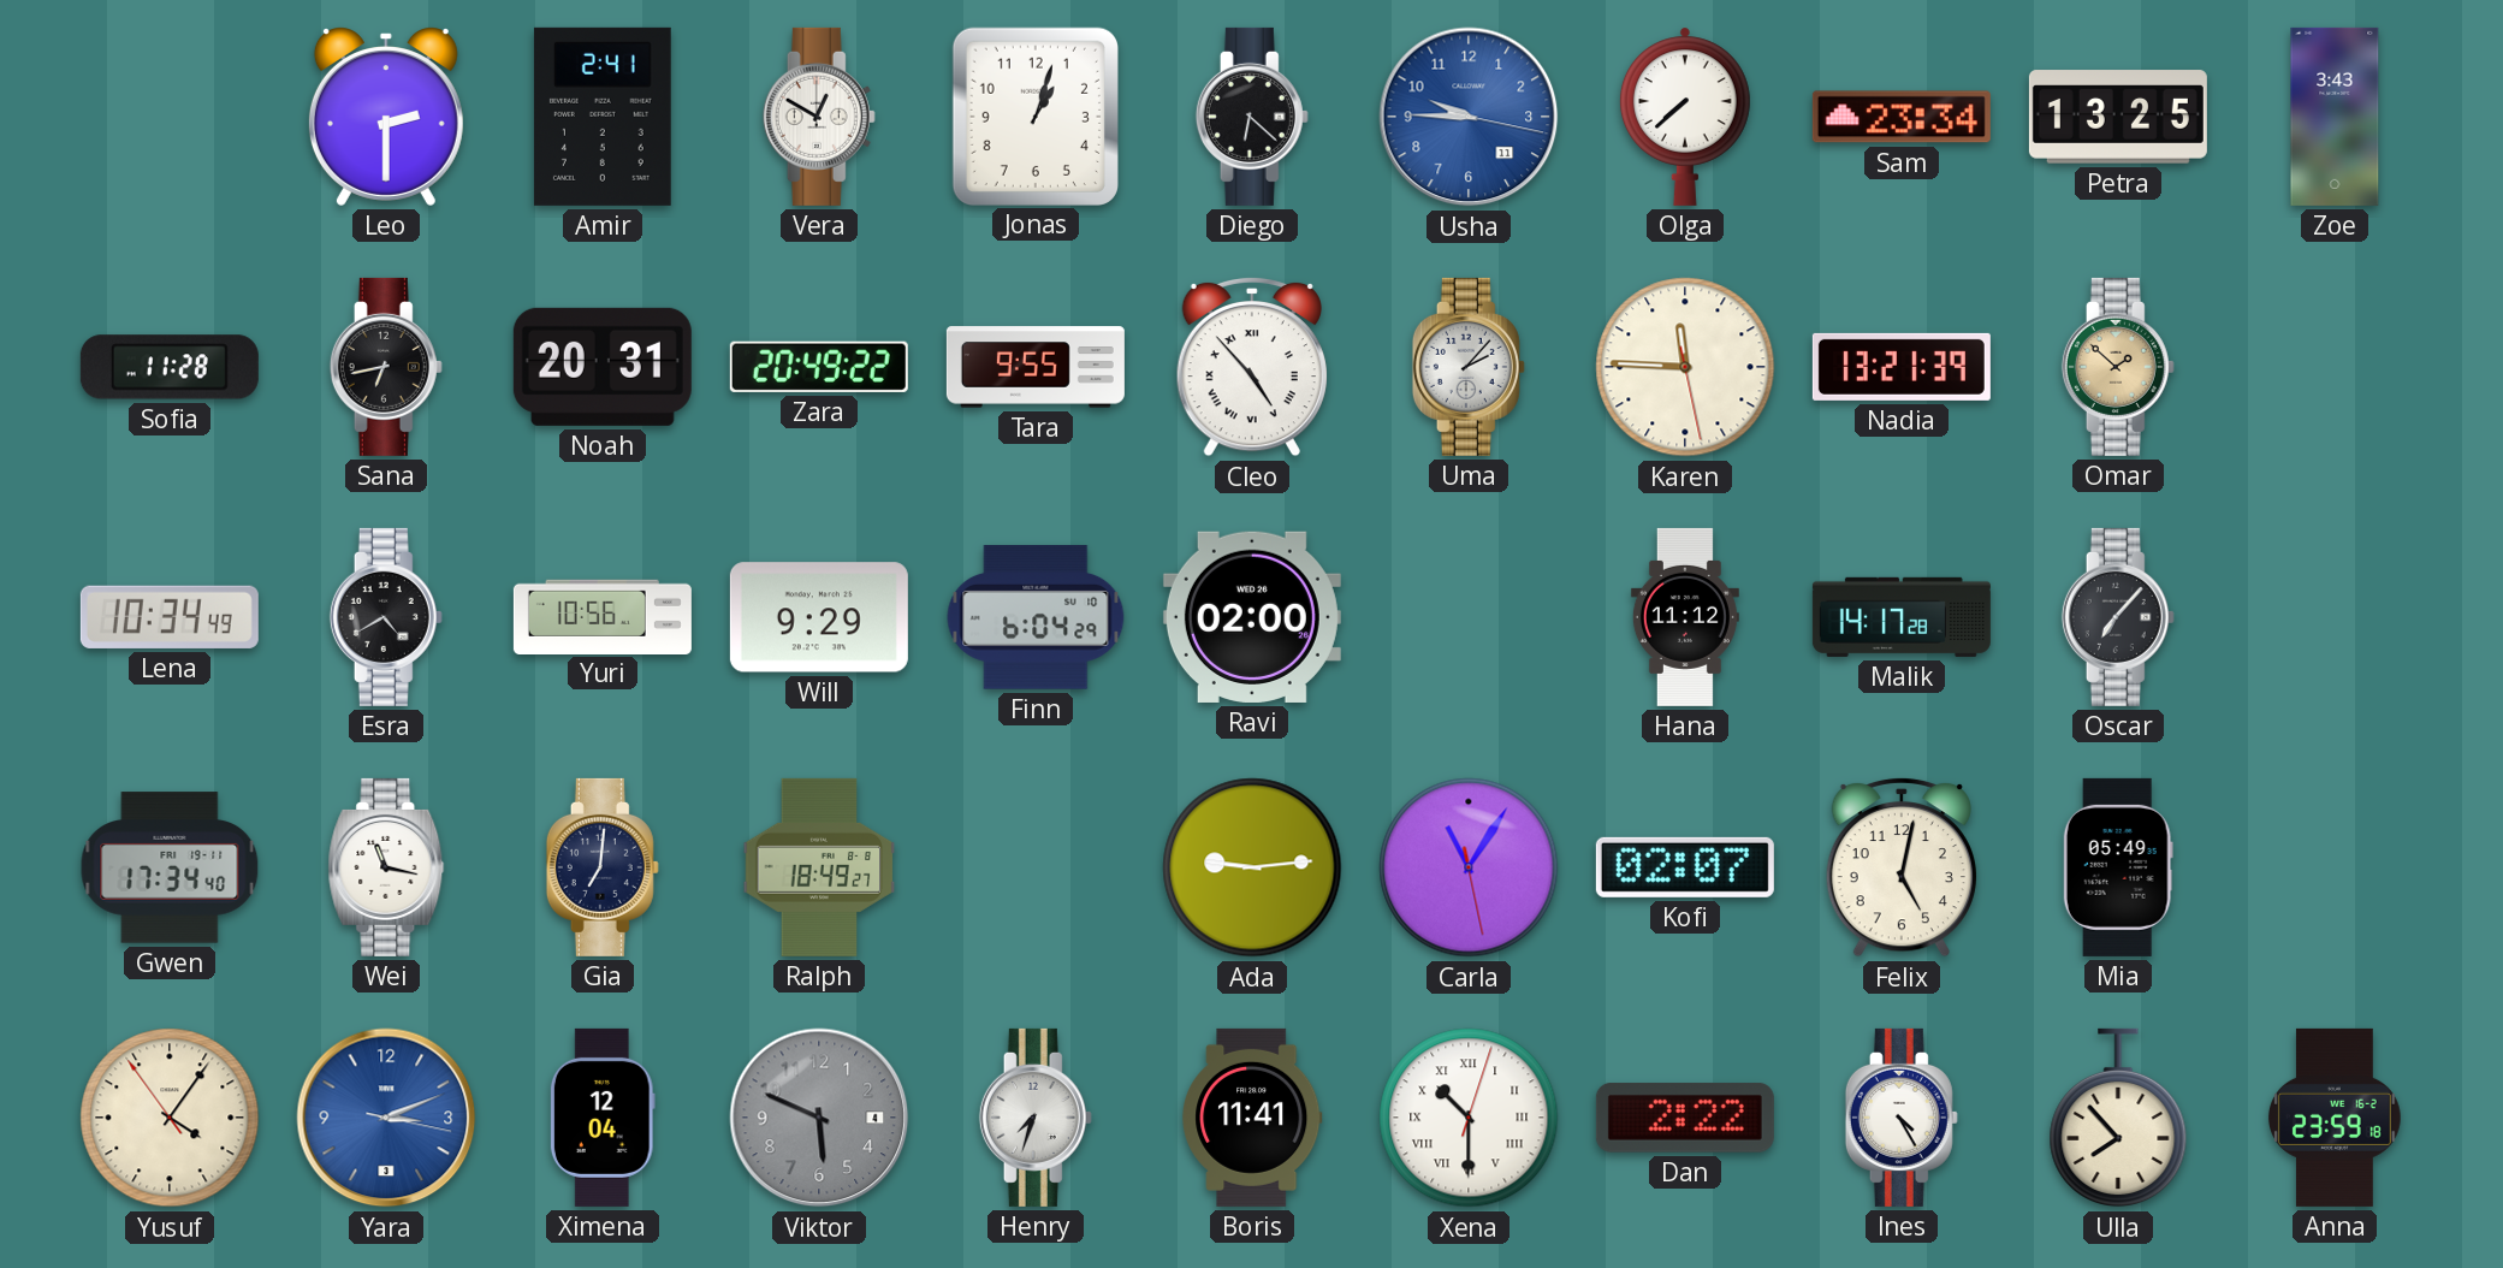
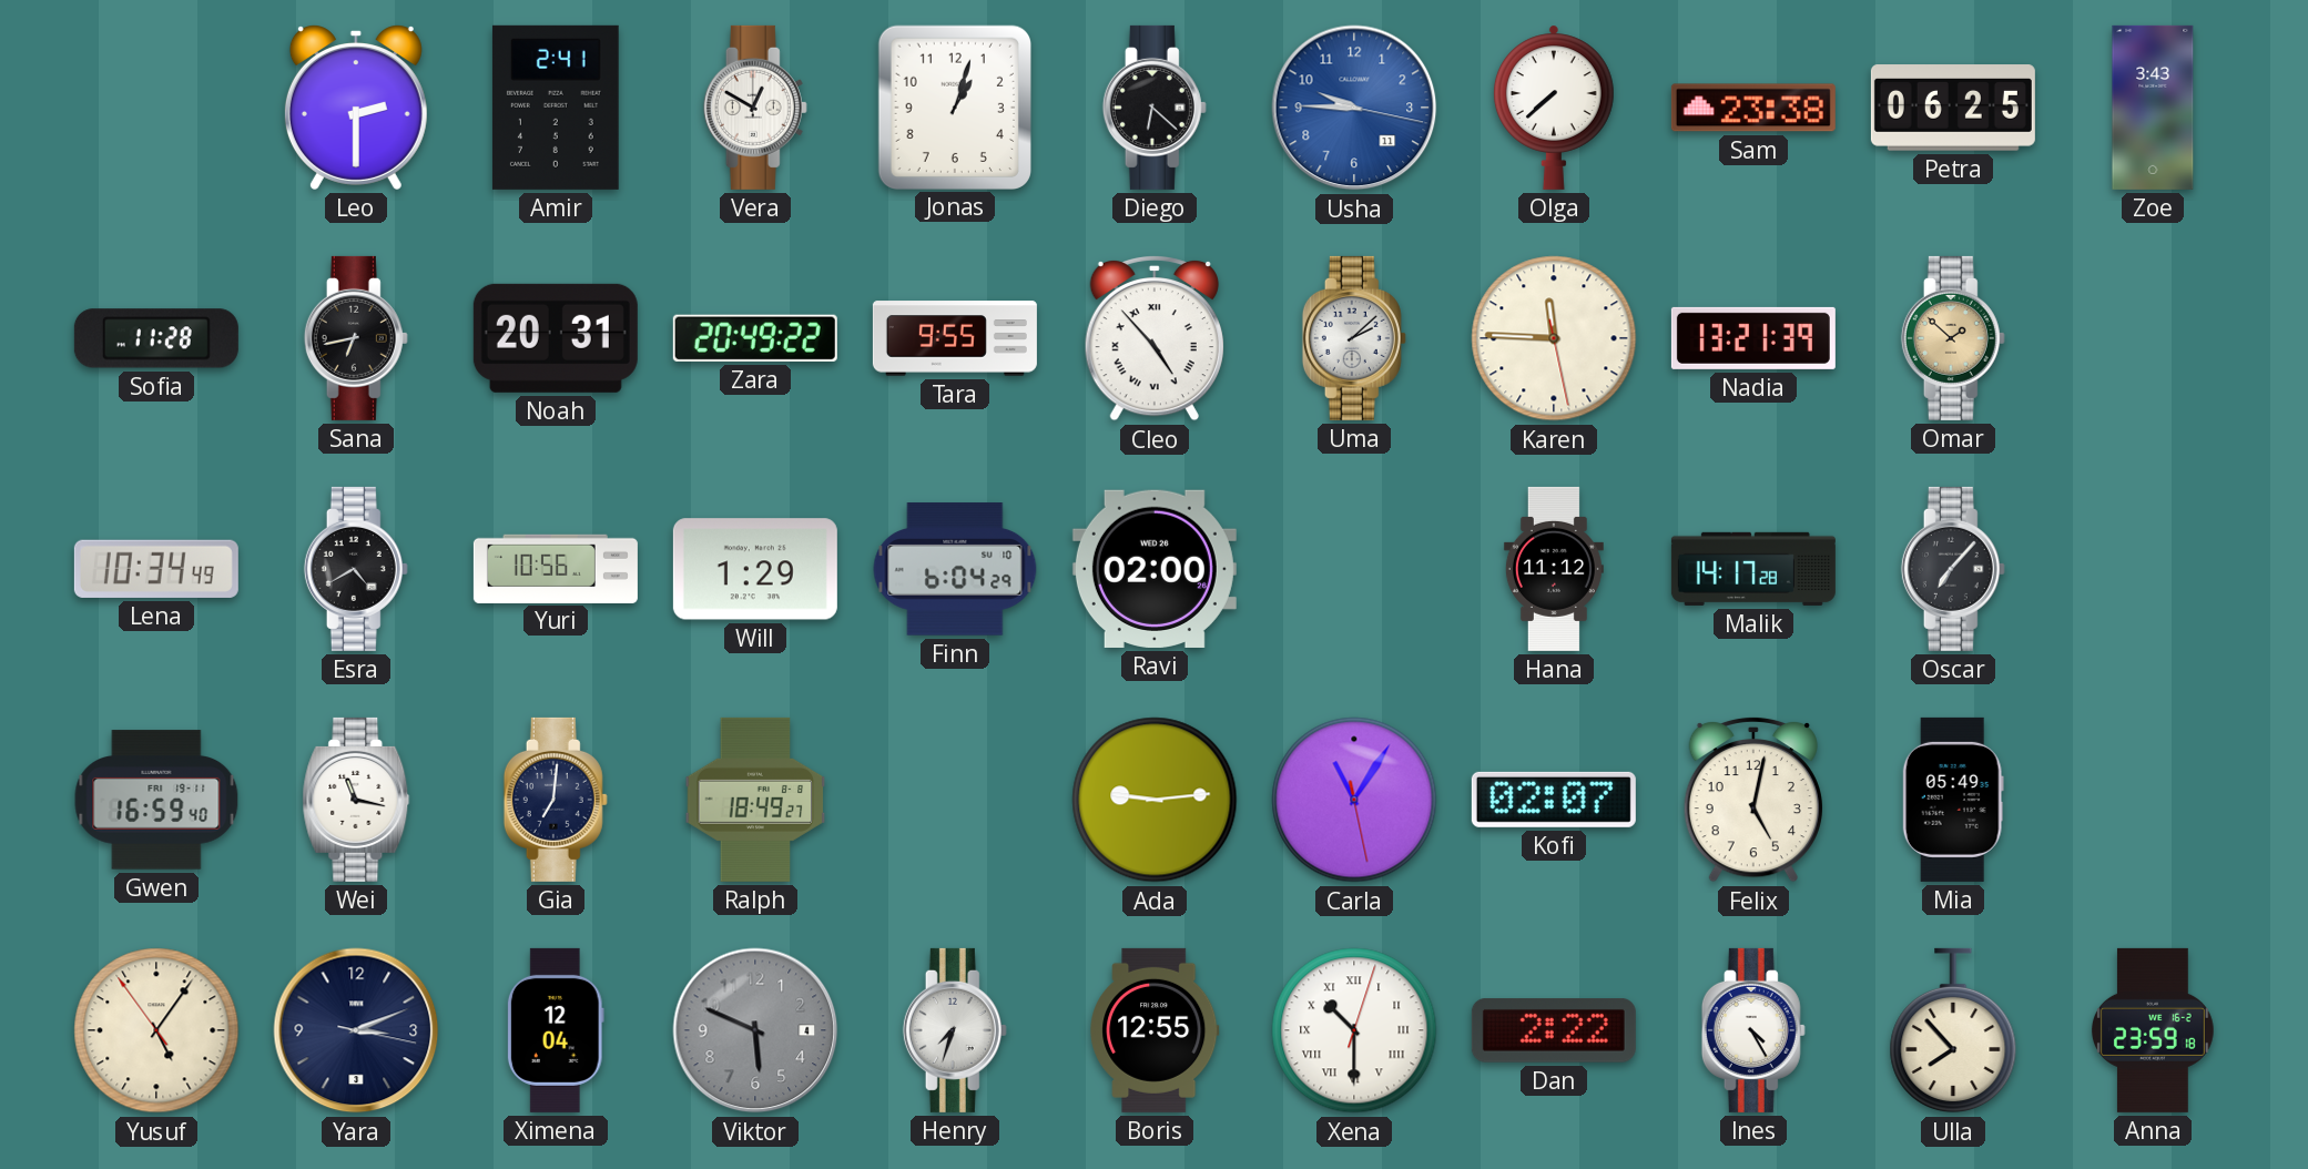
Sam: 23:34 -> 23:38
Petra: 13:25 -> 06:25
Uma: 2:07 -> 2:08
Will: 9:29 -> 1:29
Gwen: 17:34 -> 16:59
Yusuf: 4:05 -> 5:05
Yara dial: blue -> navy
Boris: 11:41 -> 12:55
